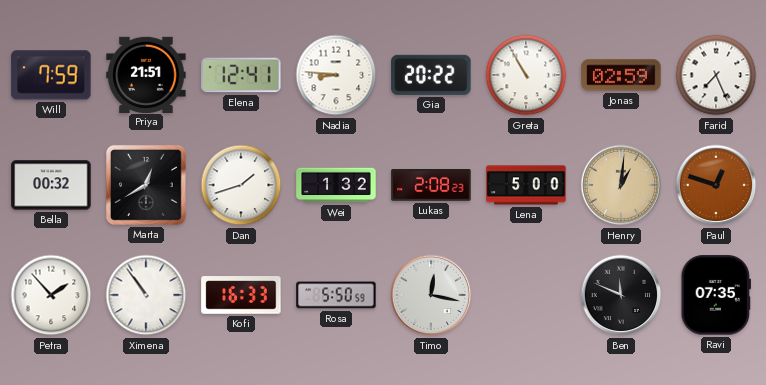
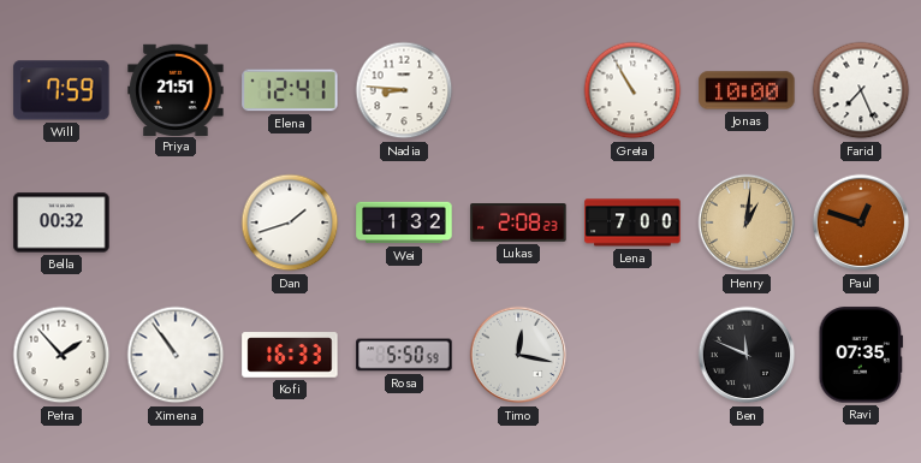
Gia: 20:22 -> none
Jonas: 02:59 -> 10:00
Marta: 12:40 -> none
Lena: 5:00 -> 7:00
